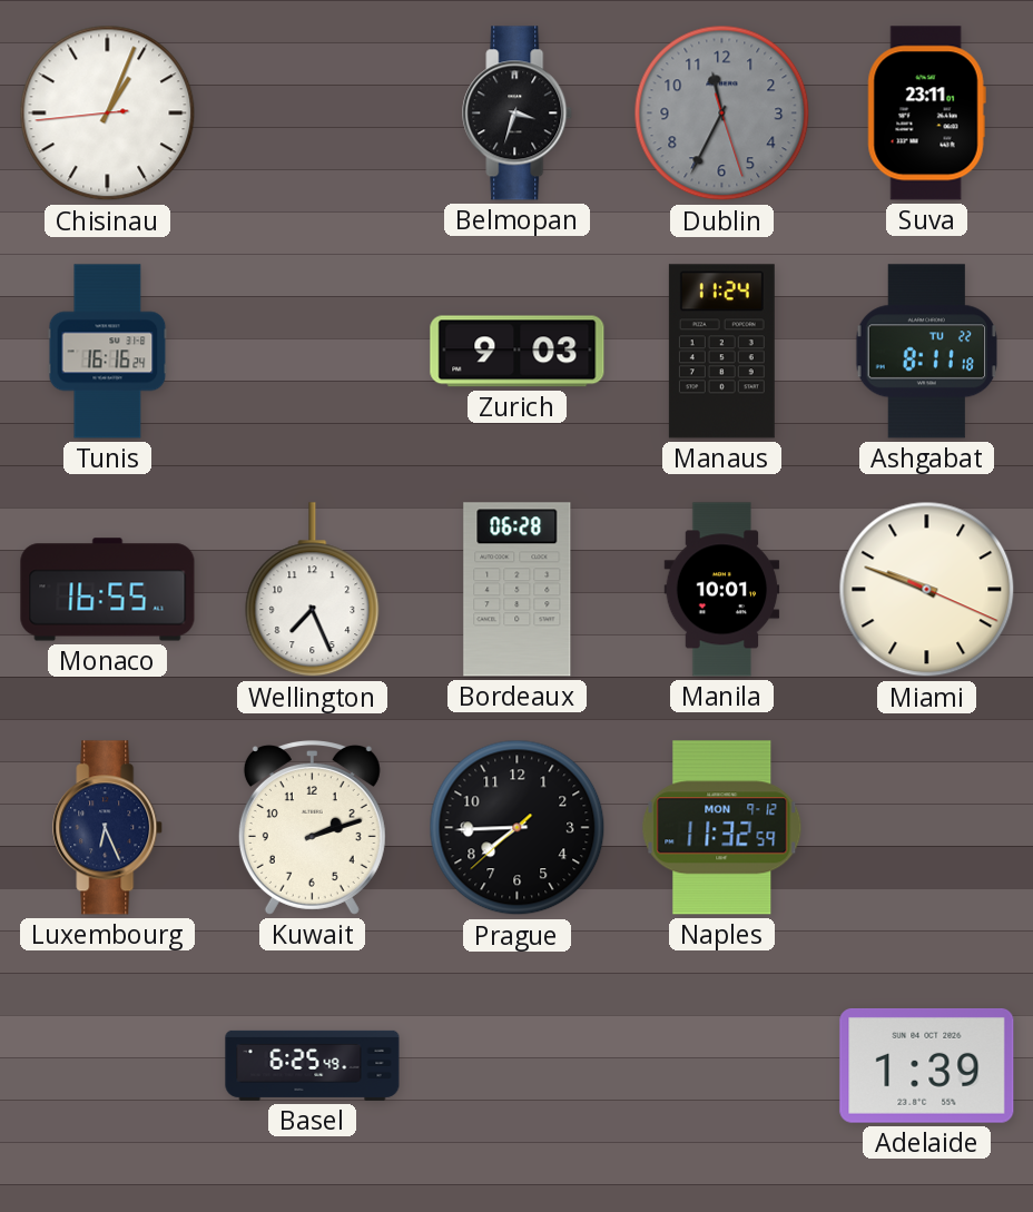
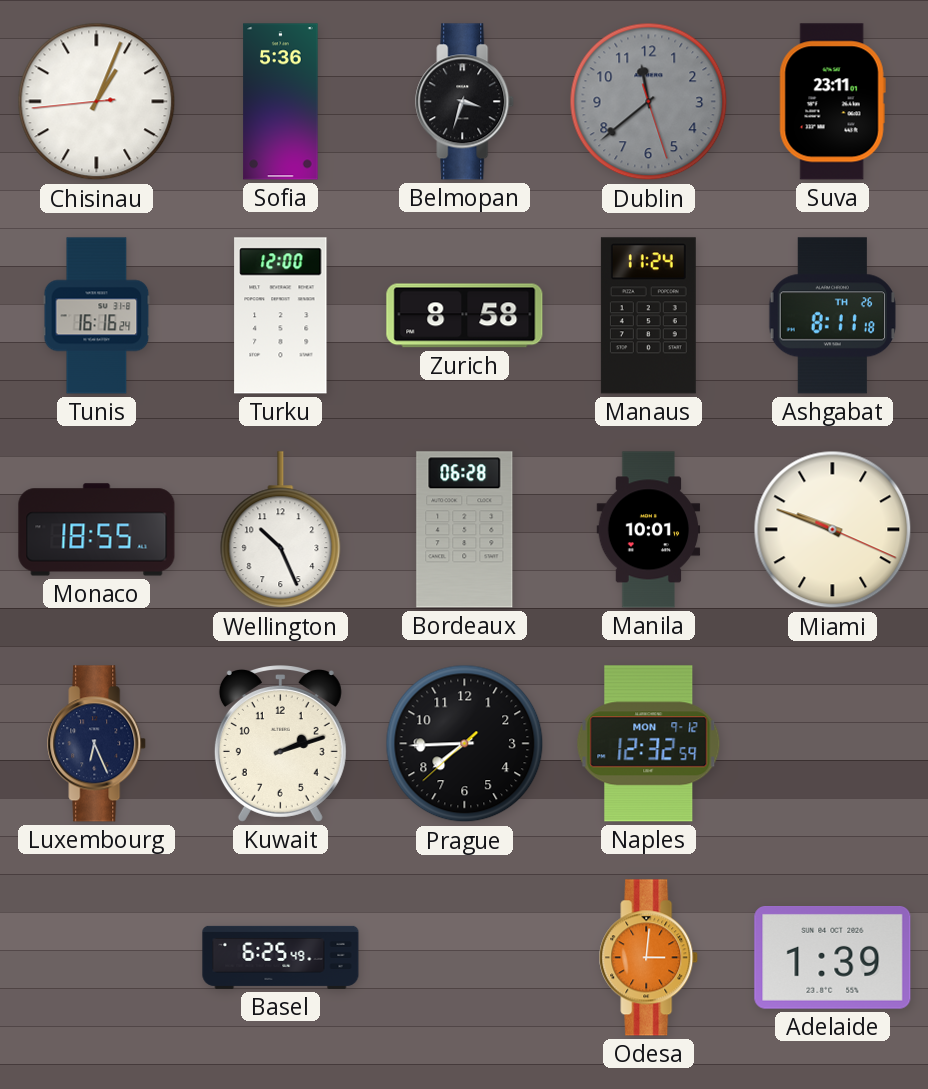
Sofia: none -> 5:36
Dublin: 11:34 -> 11:38
Turku: none -> 12:00
Zurich: 9:03 -> 8:58
Ashgabat date: TU 22 -> TH 26
Monaco: 16:55 -> 18:55
Wellington: 7:26 -> 10:26
Naples: 11:32 -> 12:32
Odesa: none -> 3:01
